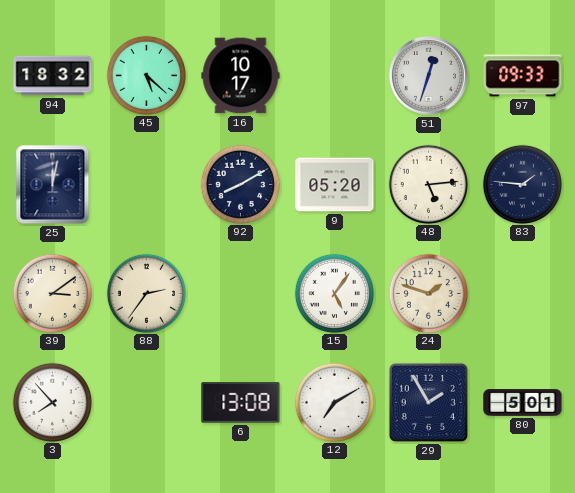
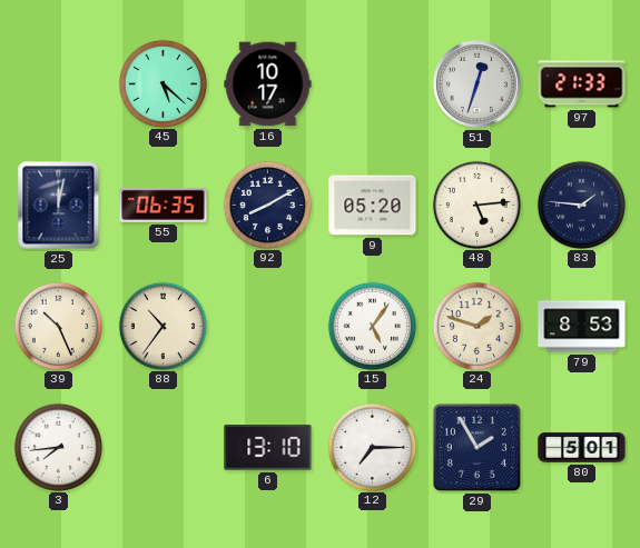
94: 18:32 -> none
97: 09:33 -> 21:33
55: none -> 06:35
39: 3:09 -> 10:26
88: 2:36 -> 10:36
79: none -> 8:53
3: 7:53 -> 7:44
6: 13:08 -> 13:10
12: 7:10 -> 7:15
